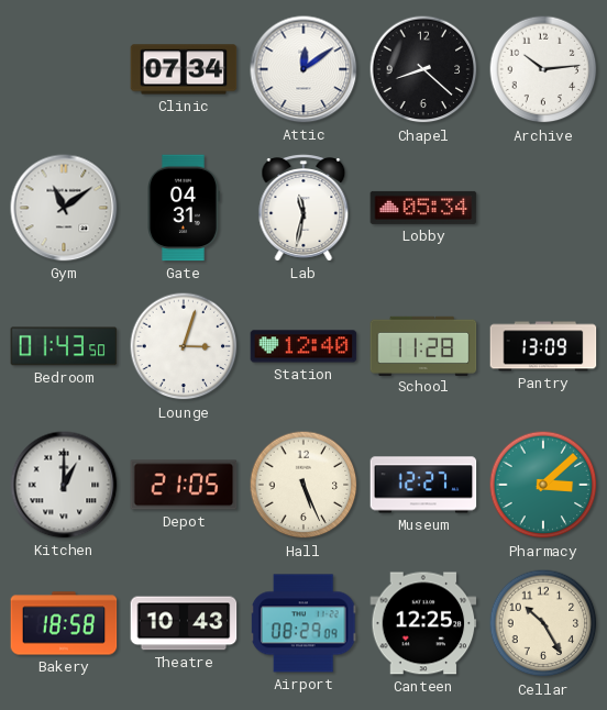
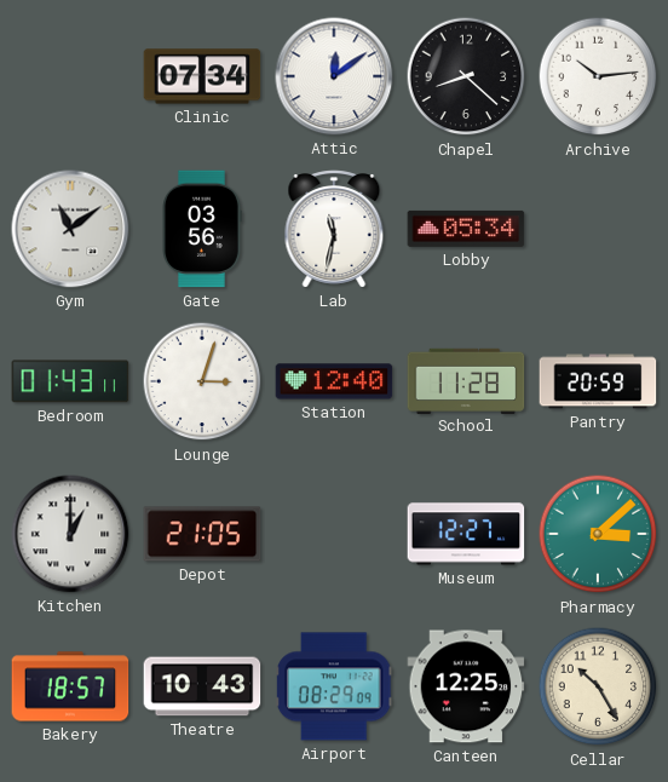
Gate: 04:31 -> 03:56
Bedroom: 01:43:50 -> 01:43:11
Pantry: 13:09 -> 20:59
Hall: 5:26 -> none
Bakery: 18:58 -> 18:57
